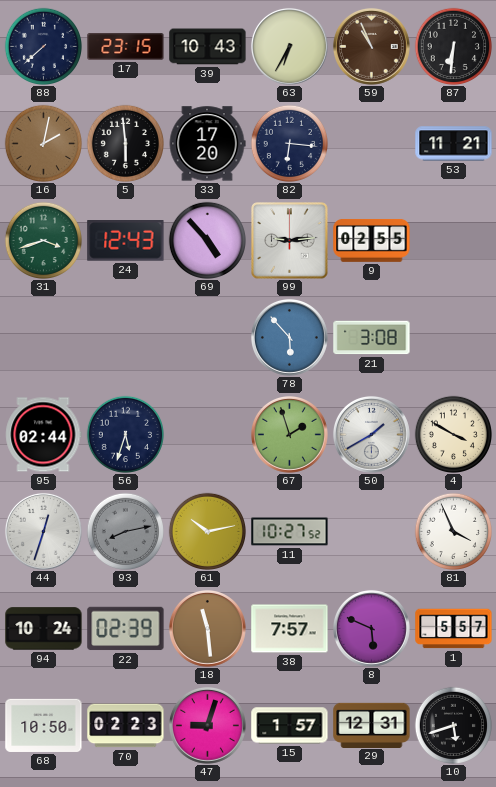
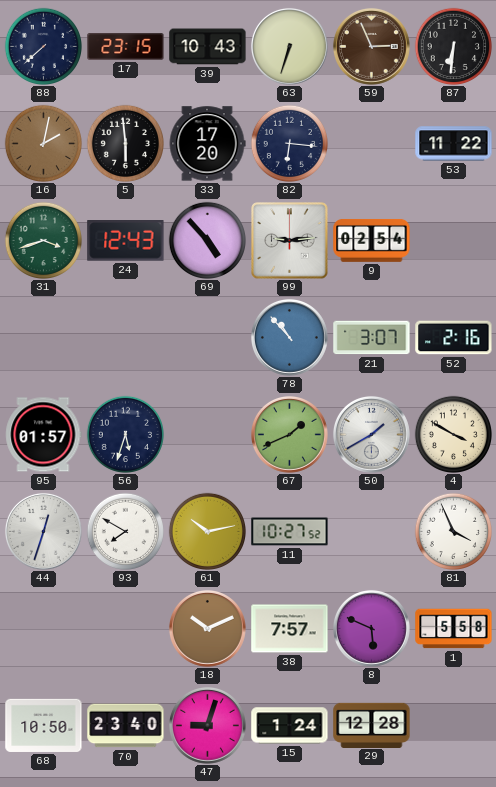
63: 6:35 -> 6:33
59: 10:56 -> 2:56
53: 11:21 -> 11:22
9: 02:55 -> 02:54
78: 5:53 -> 10:53
21: 3:08 -> 3:07
52: none -> 2:16
95: 02:44 -> 01:57
67: 1:57 -> 1:41
93: 8:13 -> 7:50
93 dial: grey -> white
94: 10:24 -> none
22: 02:39 -> none
18: 11:29 -> 10:11
1: 5:57 -> 5:58
70: 02:23 -> 23:40
15: 1:57 -> 1:24
29: 12:31 -> 12:28
10: 5:42 -> none
